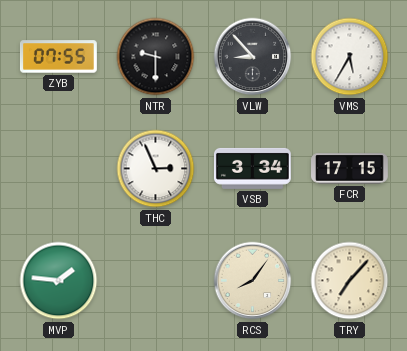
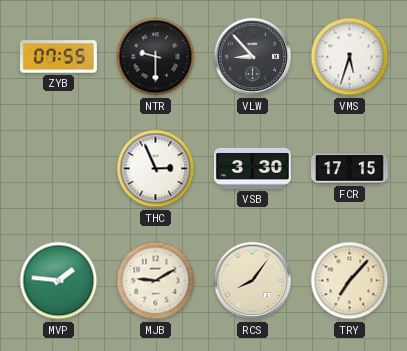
VMS: 5:35 -> 5:33
VSB: 3:34 -> 3:30
MJB: none -> 9:10
